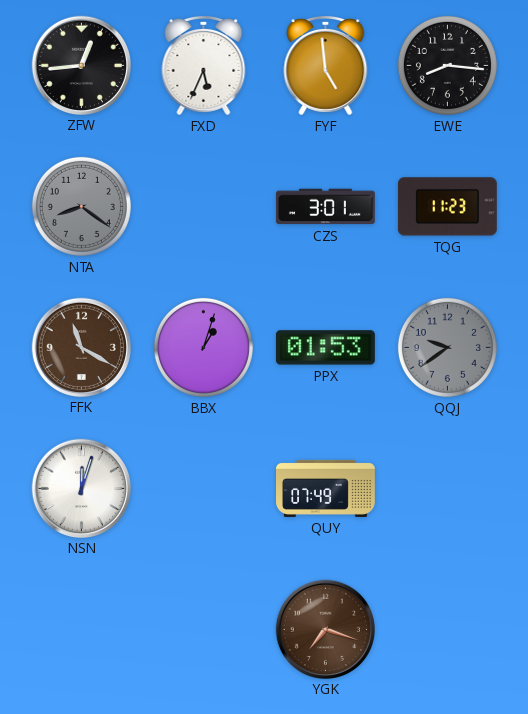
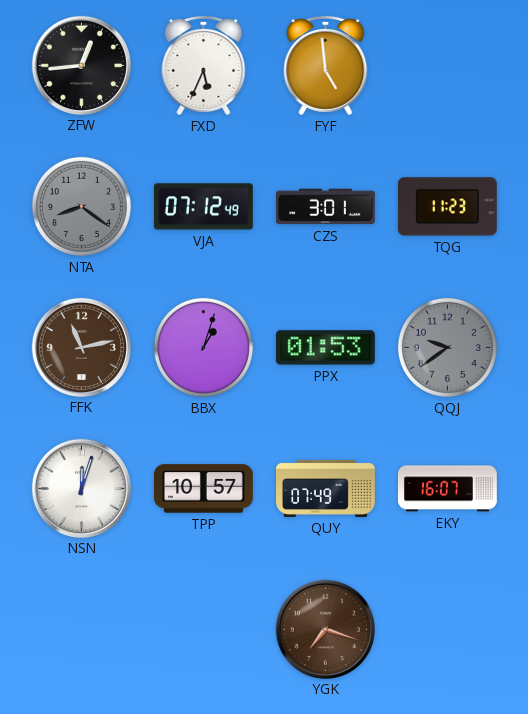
EWE: 8:16 -> none
VJA: none -> 07:12
FFK: 11:20 -> 11:13
TPP: none -> 10:57
EKY: none -> 16:07
